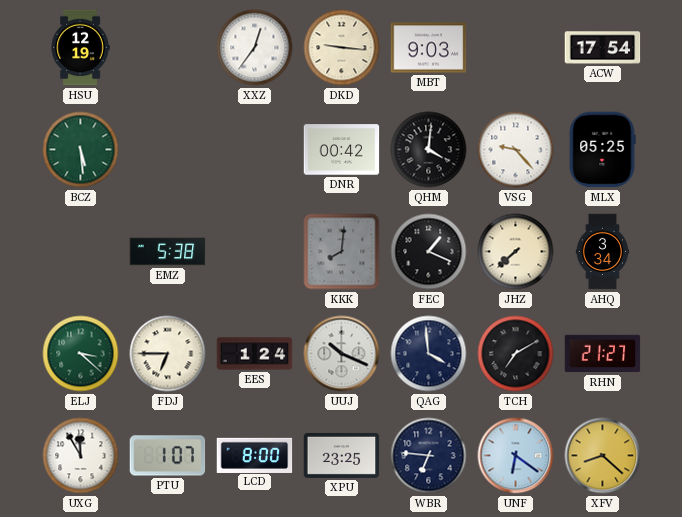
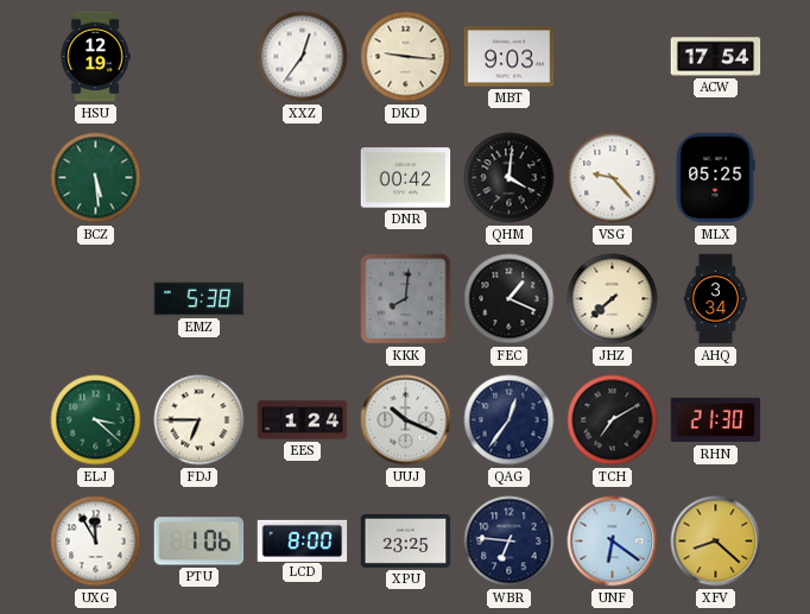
QAG: 3:59 -> 12:36
RHN: 21:27 -> 21:30
PTU: 1:07 -> 1:06
